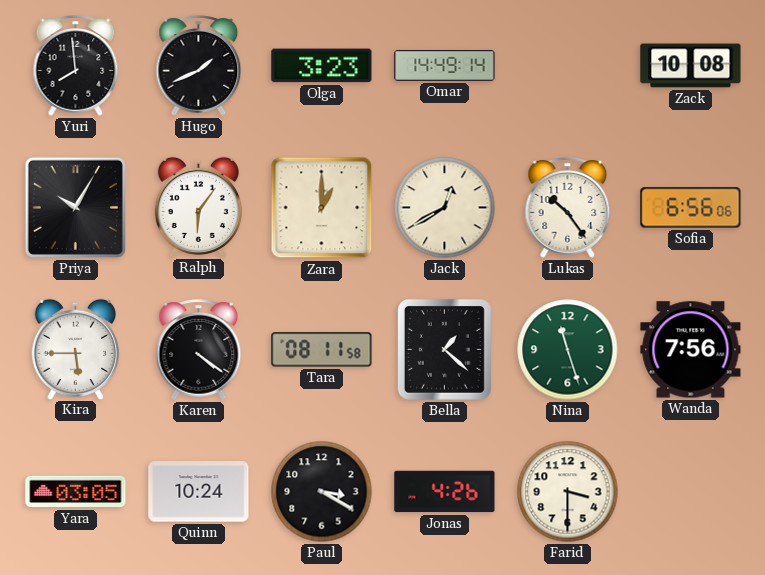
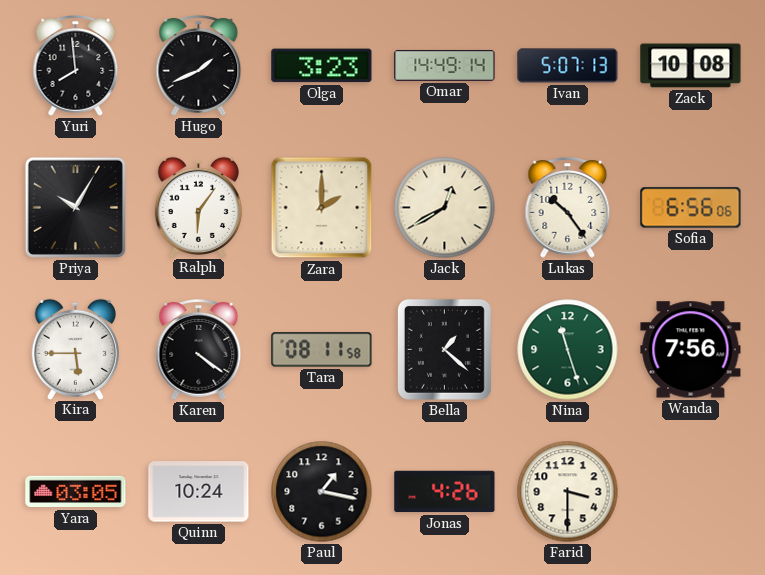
Ivan: none -> 5:07
Zara: 1:00 -> 2:00
Paul: 3:20 -> 1:17
